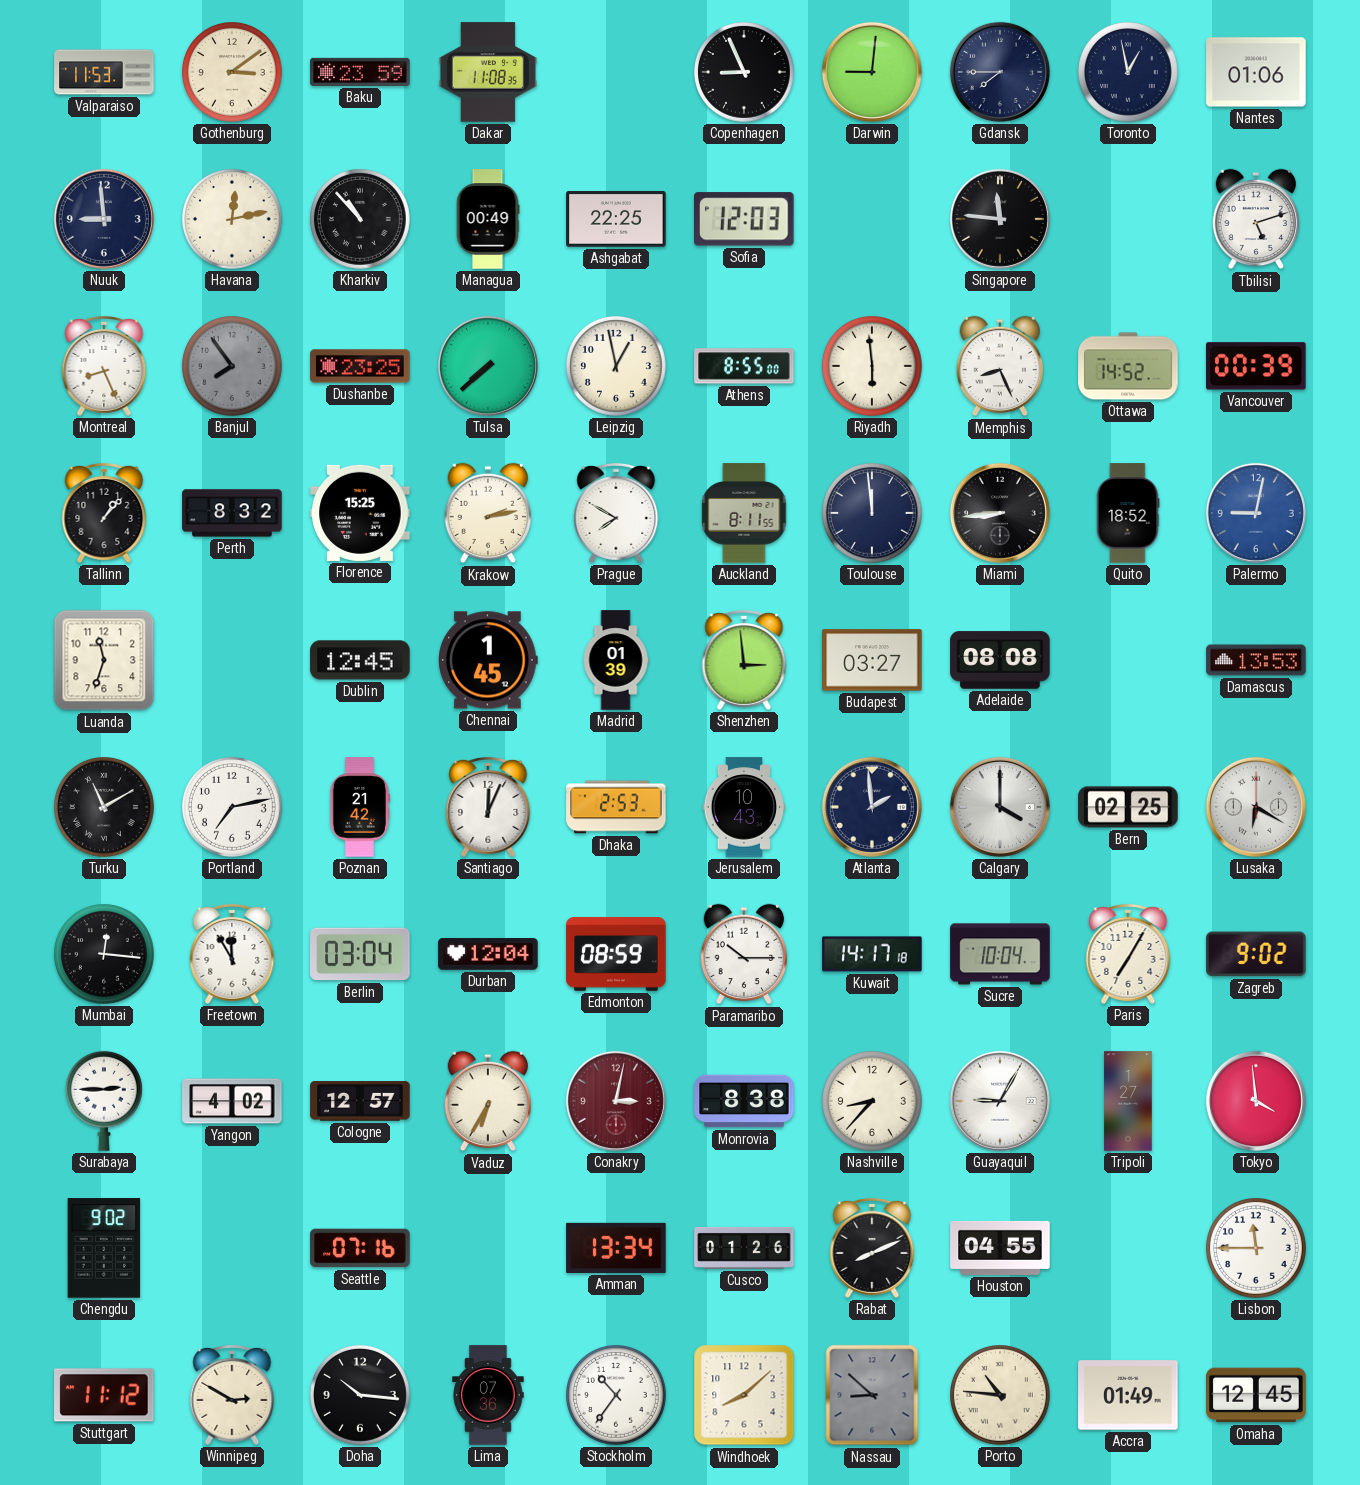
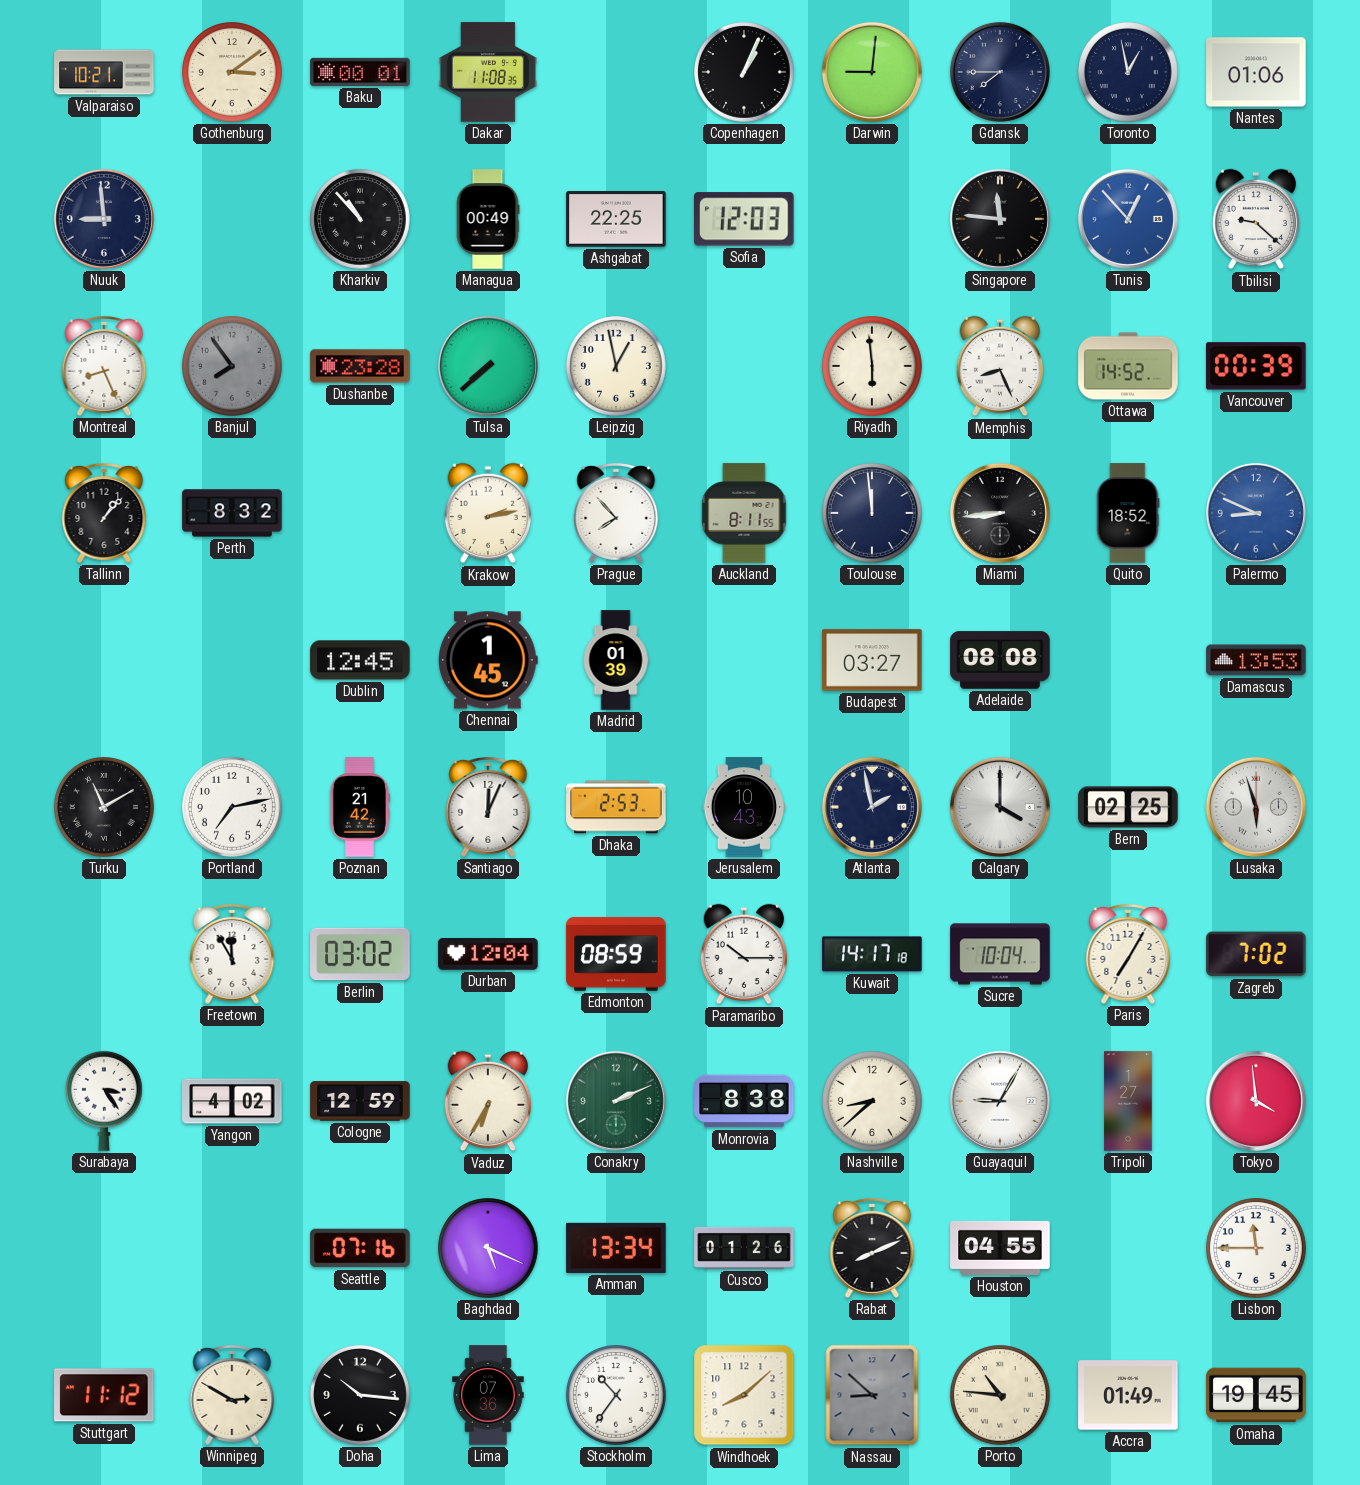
Valparaiso: 11:53 -> 10:21
Baku: 23:59 -> 00:01
Copenhagen: 8:56 -> 1:04
Havana: 12:13 -> none
Tunis: none -> 12:53
Tbilisi: 5:12 -> 9:22
Dushanbe: 23:25 -> 23:28
Athens: 8:55 -> none
Florence: 15:25 -> none
Prague: 7:50 -> 7:53
Palermo: 9:02 -> 8:49
Luanda: 11:33 -> none
Shenzhen: 2:59 -> none
Atlanta: 1:59 -> 1:58
Lusaka: 6:20 -> 5:57
Mumbai: 12:16 -> none
Berlin: 03:04 -> 03:02
Zagreb: 9:02 -> 7:02
Surabaya: 2:45 -> 3:24
Cologne: 12:57 -> 12:59
Conakry: 3:02 -> 2:11
Conakry dial: burgundy -> green
Nashville: 8:37 -> 8:38
Chengdu: 9:02 -> none
Baghdad: none -> 5:19
Omaha: 12:45 -> 19:45
